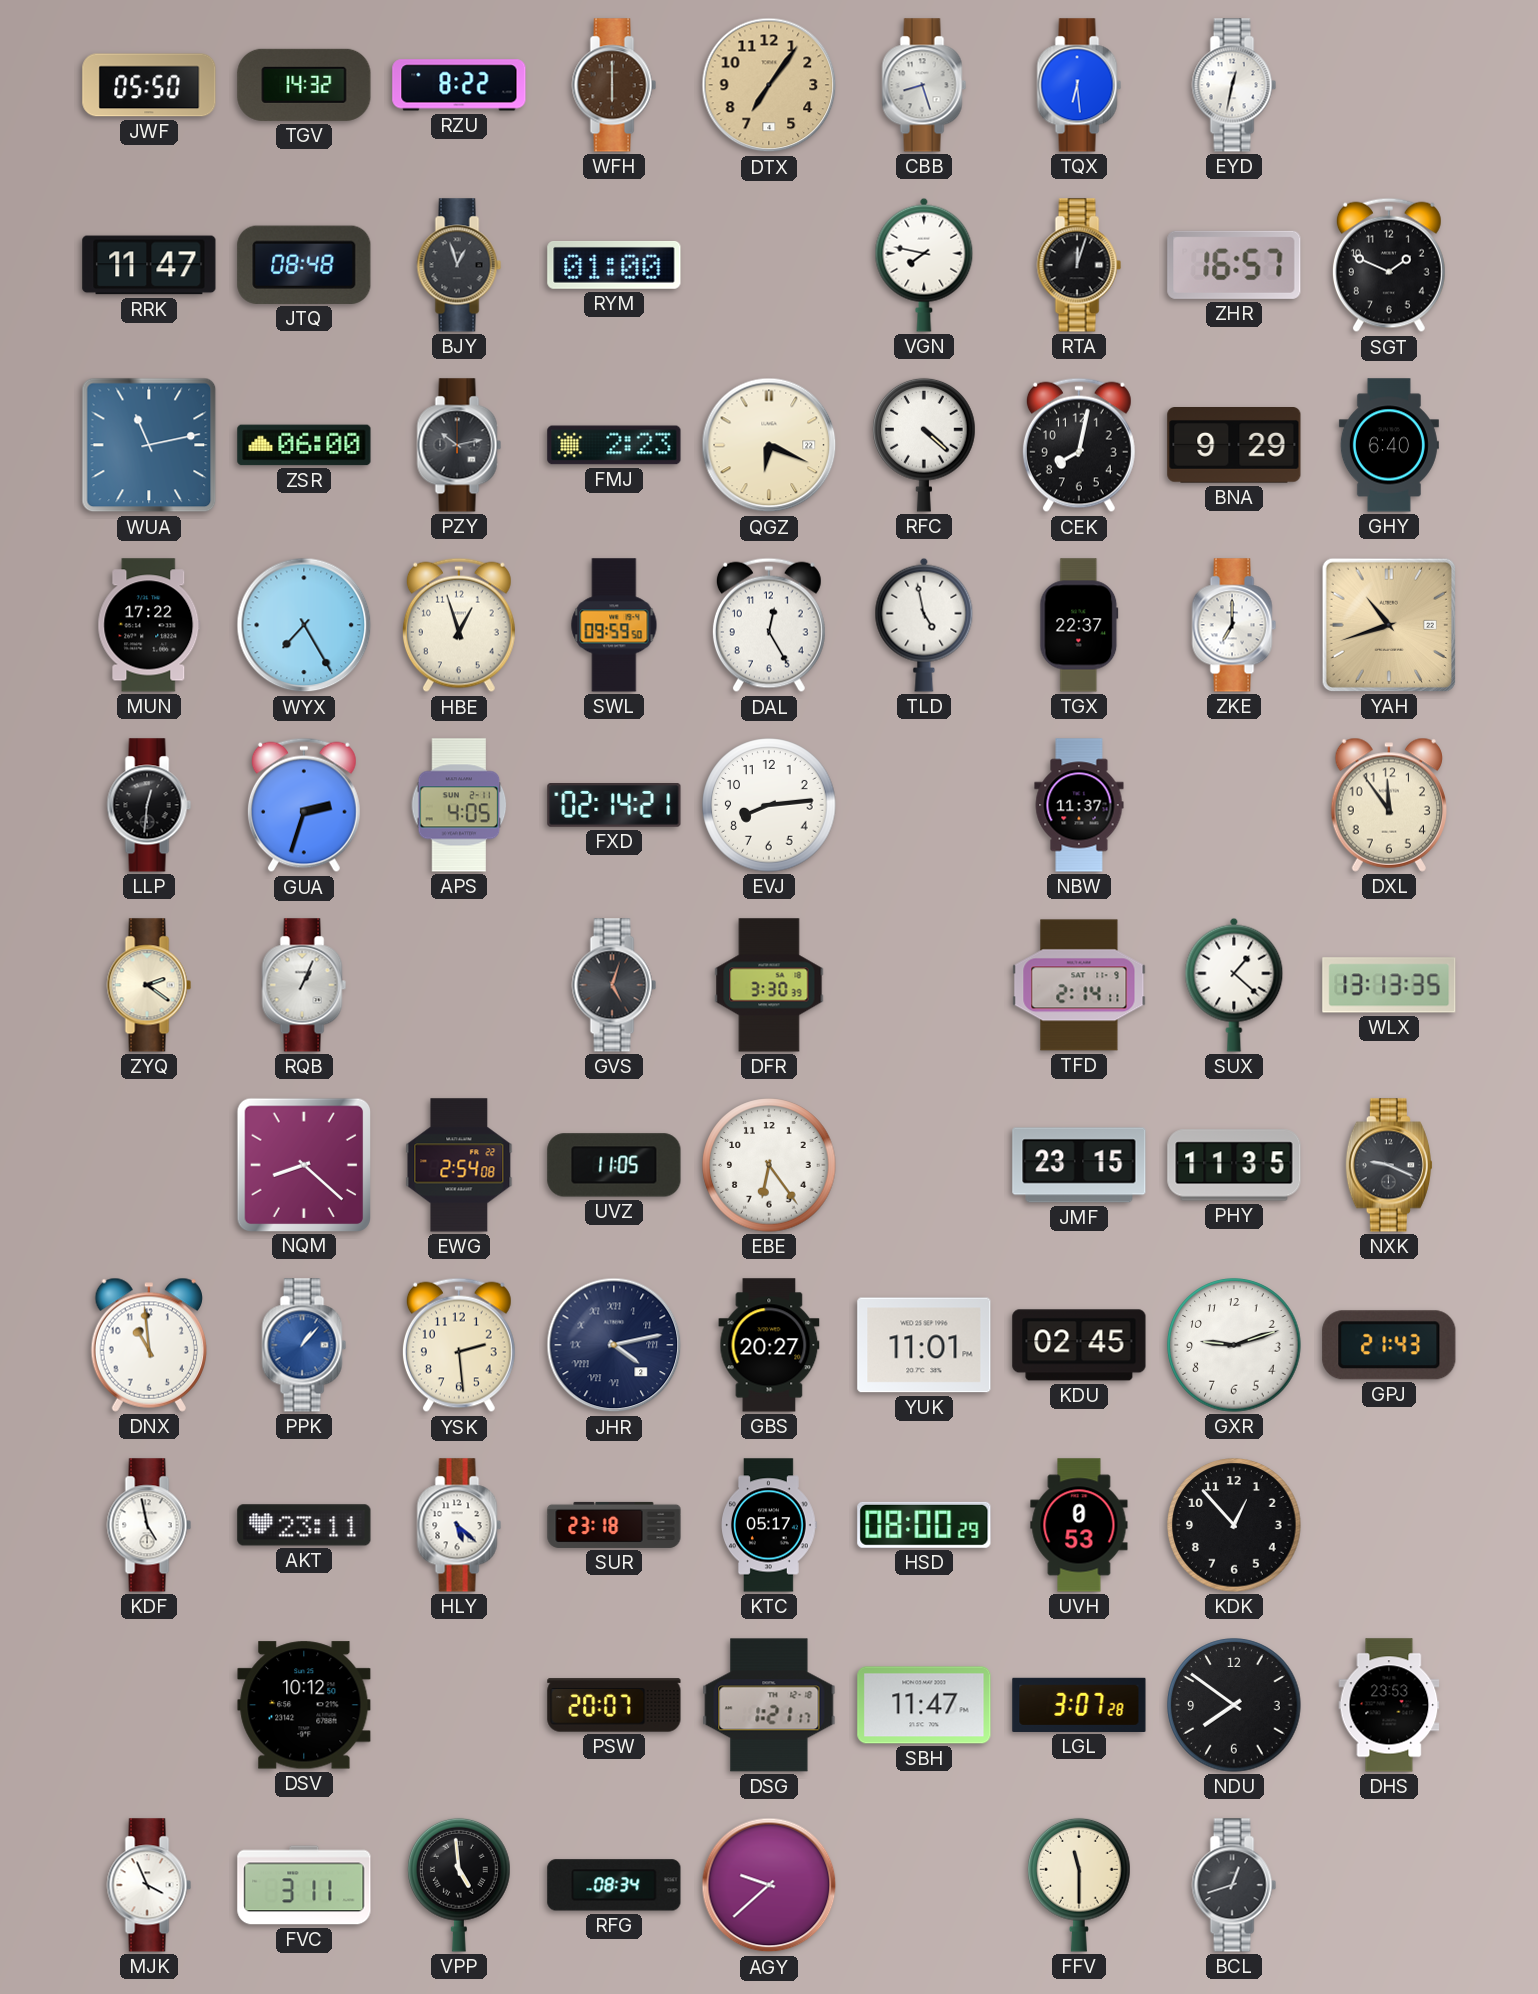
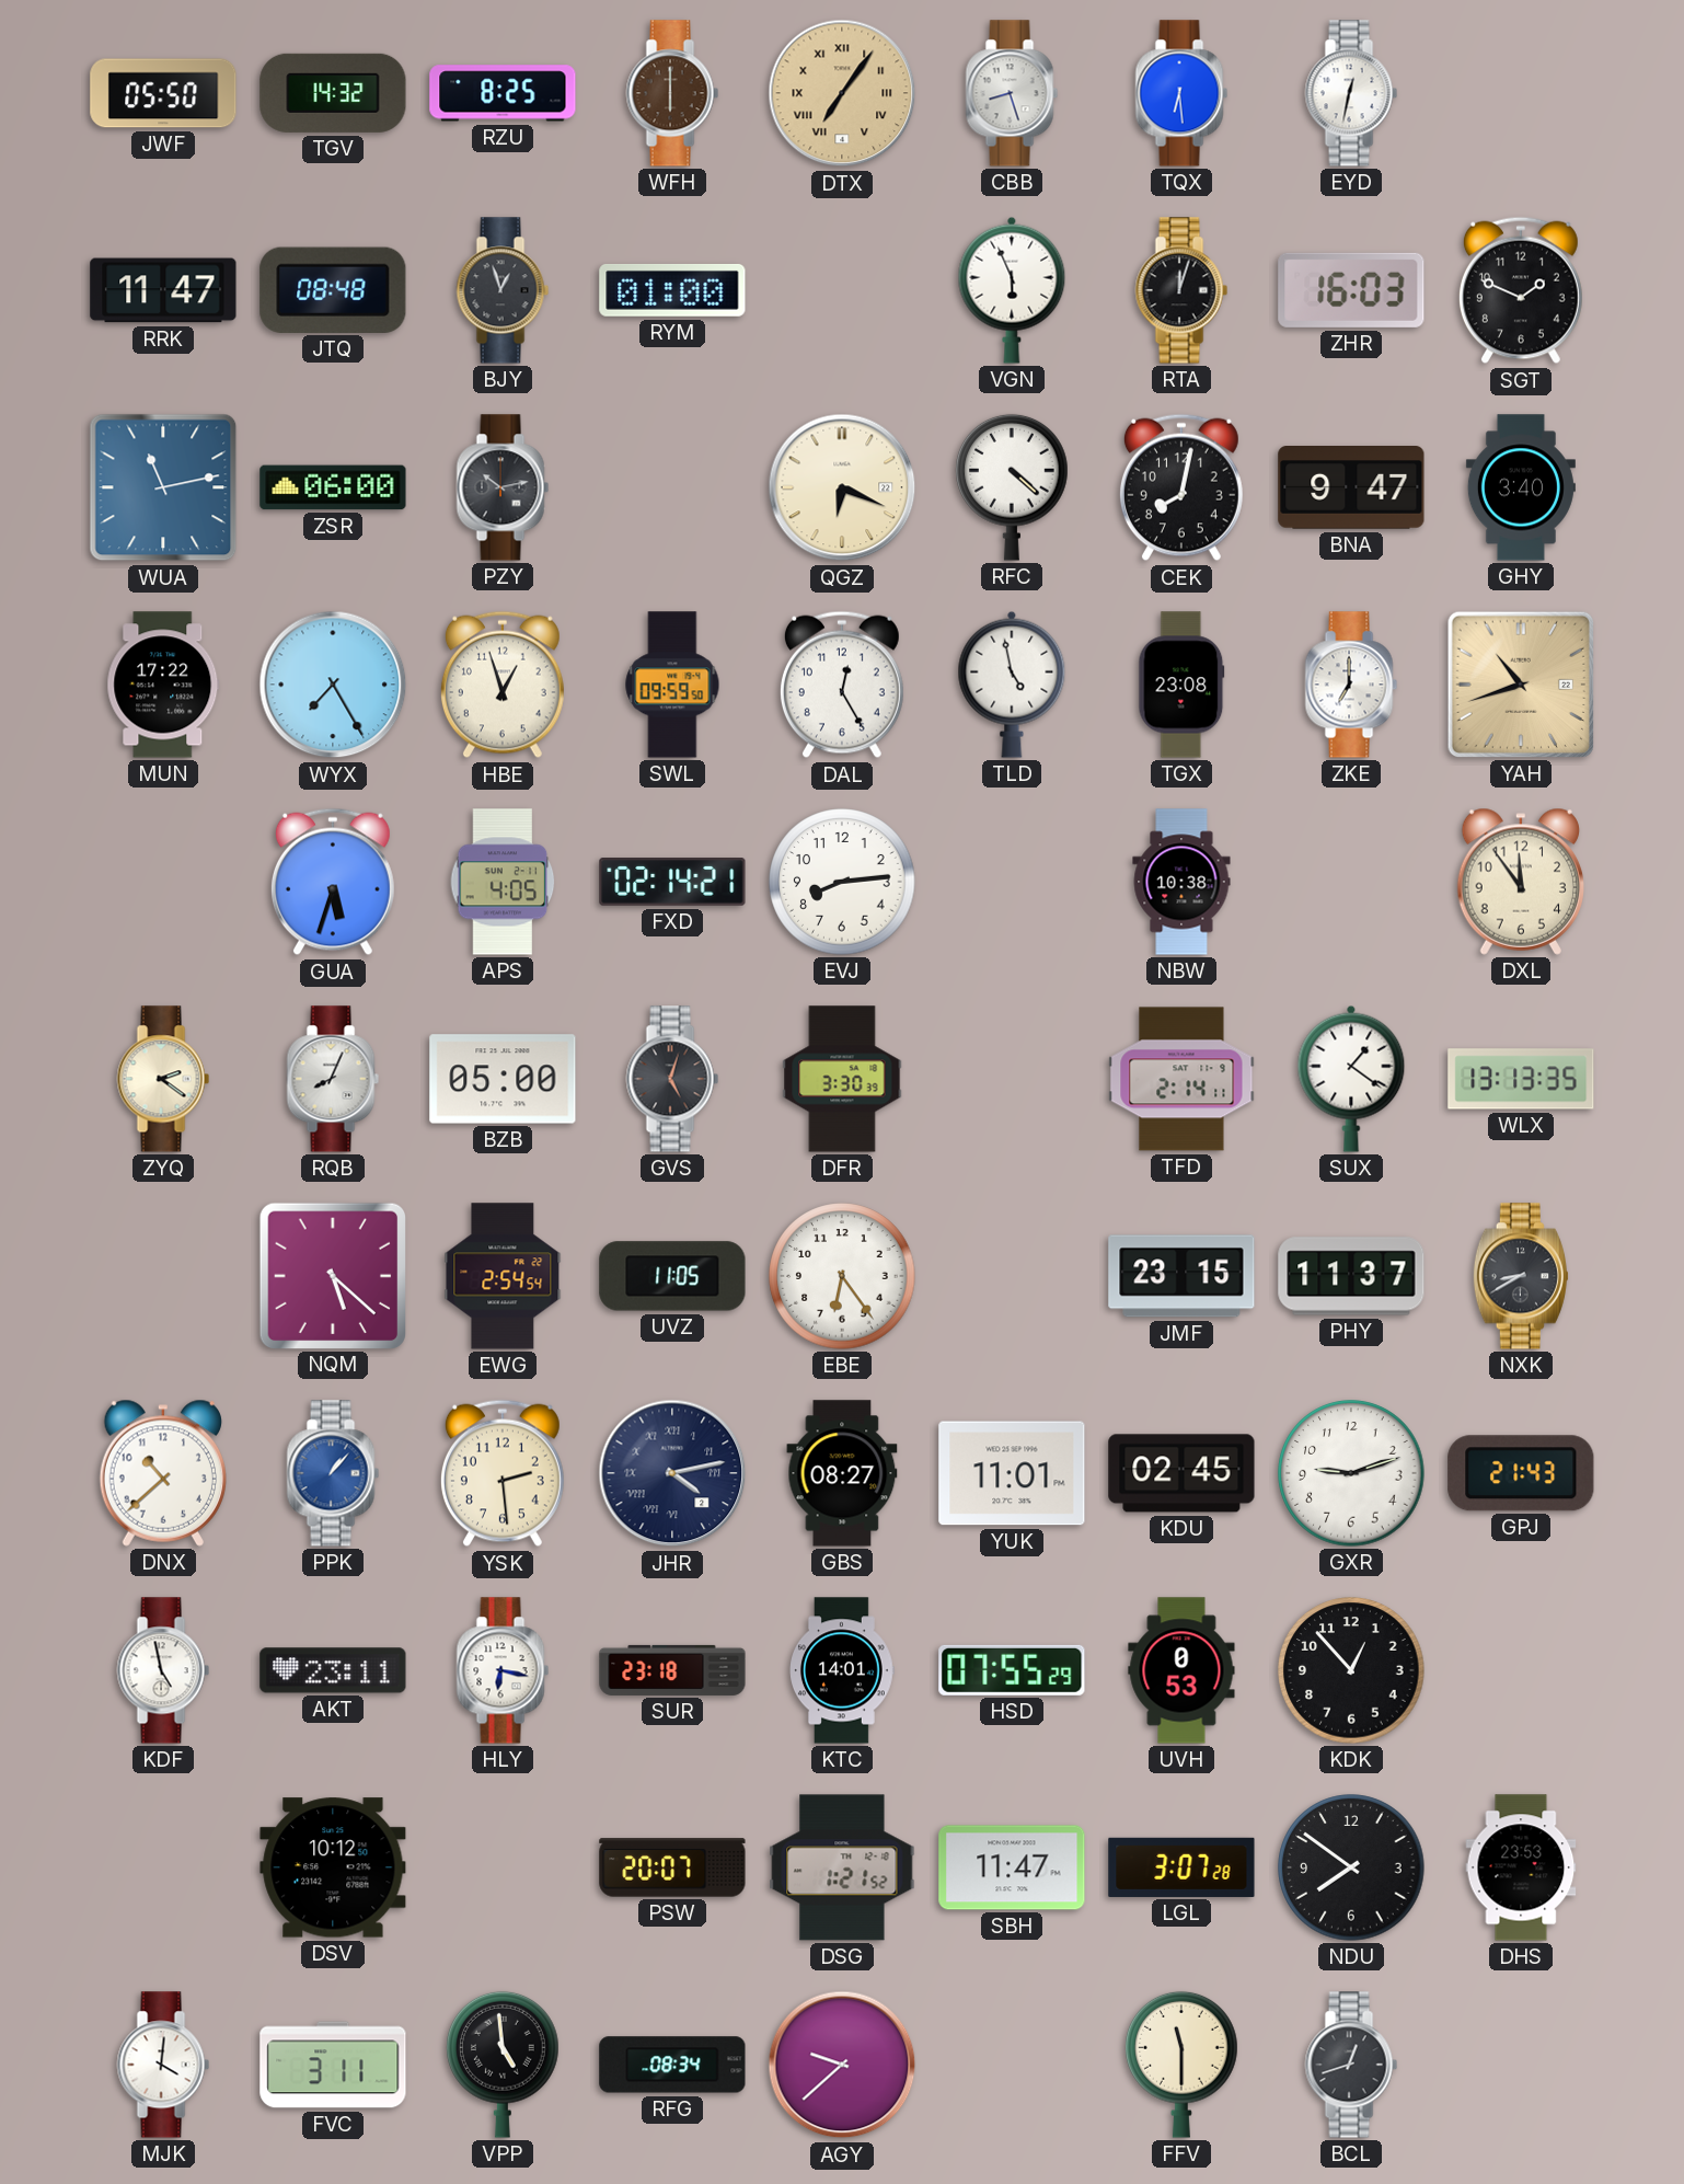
RZU: 8:22 -> 8:25
DTX numerals: Arabic -> Roman
VGN: 7:47 -> 5:56
ZHR: 16:57 -> 16:03
FMJ: 2:23 -> none
BNA: 9:29 -> 9:47
GHY: 6:40 -> 3:40
TGX: 22:37 -> 23:08
LLP: 12:31 -> none
GUA: 2:33 -> 5:33
NBW: 11:37 -> 10:38
RQB: 1:04 -> 8:04
BZB: none -> 05:00
SUX: 1:22 -> 1:21
NQM: 8:22 -> 5:22
EWG: 2:54:08 -> 2:54:54
PHY: 11:35 -> 11:37
NXK: 9:19 -> 8:40
DNX: 10:59 -> 10:38
GBS: 20:27 -> 08:27
HLY: 5:22 -> 6:17
KTC: 05:17 -> 14:01
HSD: 08:00 -> 07:55
DSG: 1:21:17 -> 1:21:52
MJK: 3:56 -> 4:01
